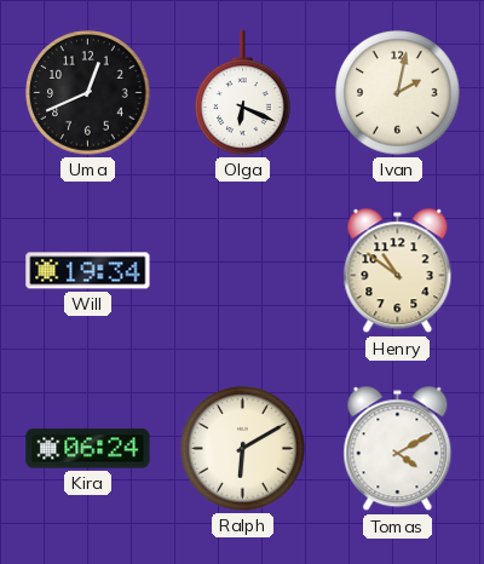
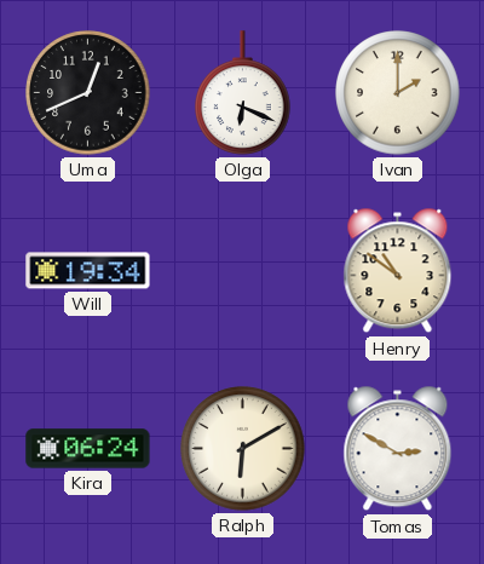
Ivan: 2:02 -> 2:00
Tomas: 4:10 -> 2:50
